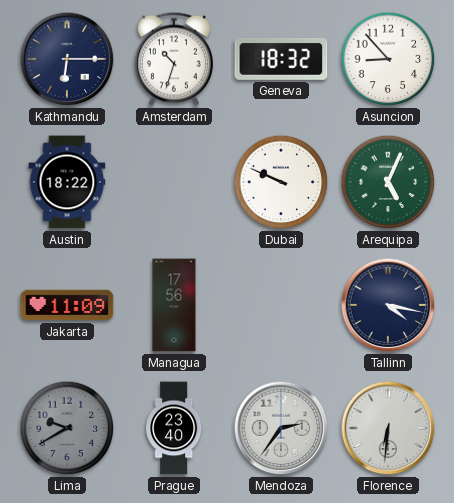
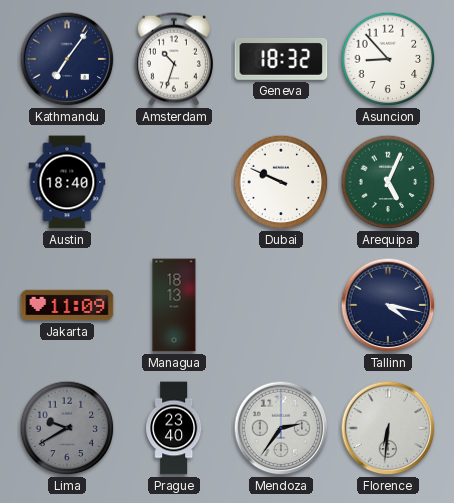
Kathmandu: 6:15 -> 7:06
Austin: 18:22 -> 18:40
Managua: 17:56 -> 18:13
